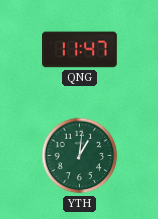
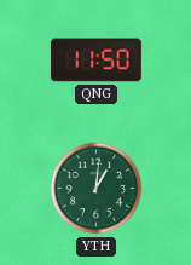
QNG: 11:47 -> 11:50
